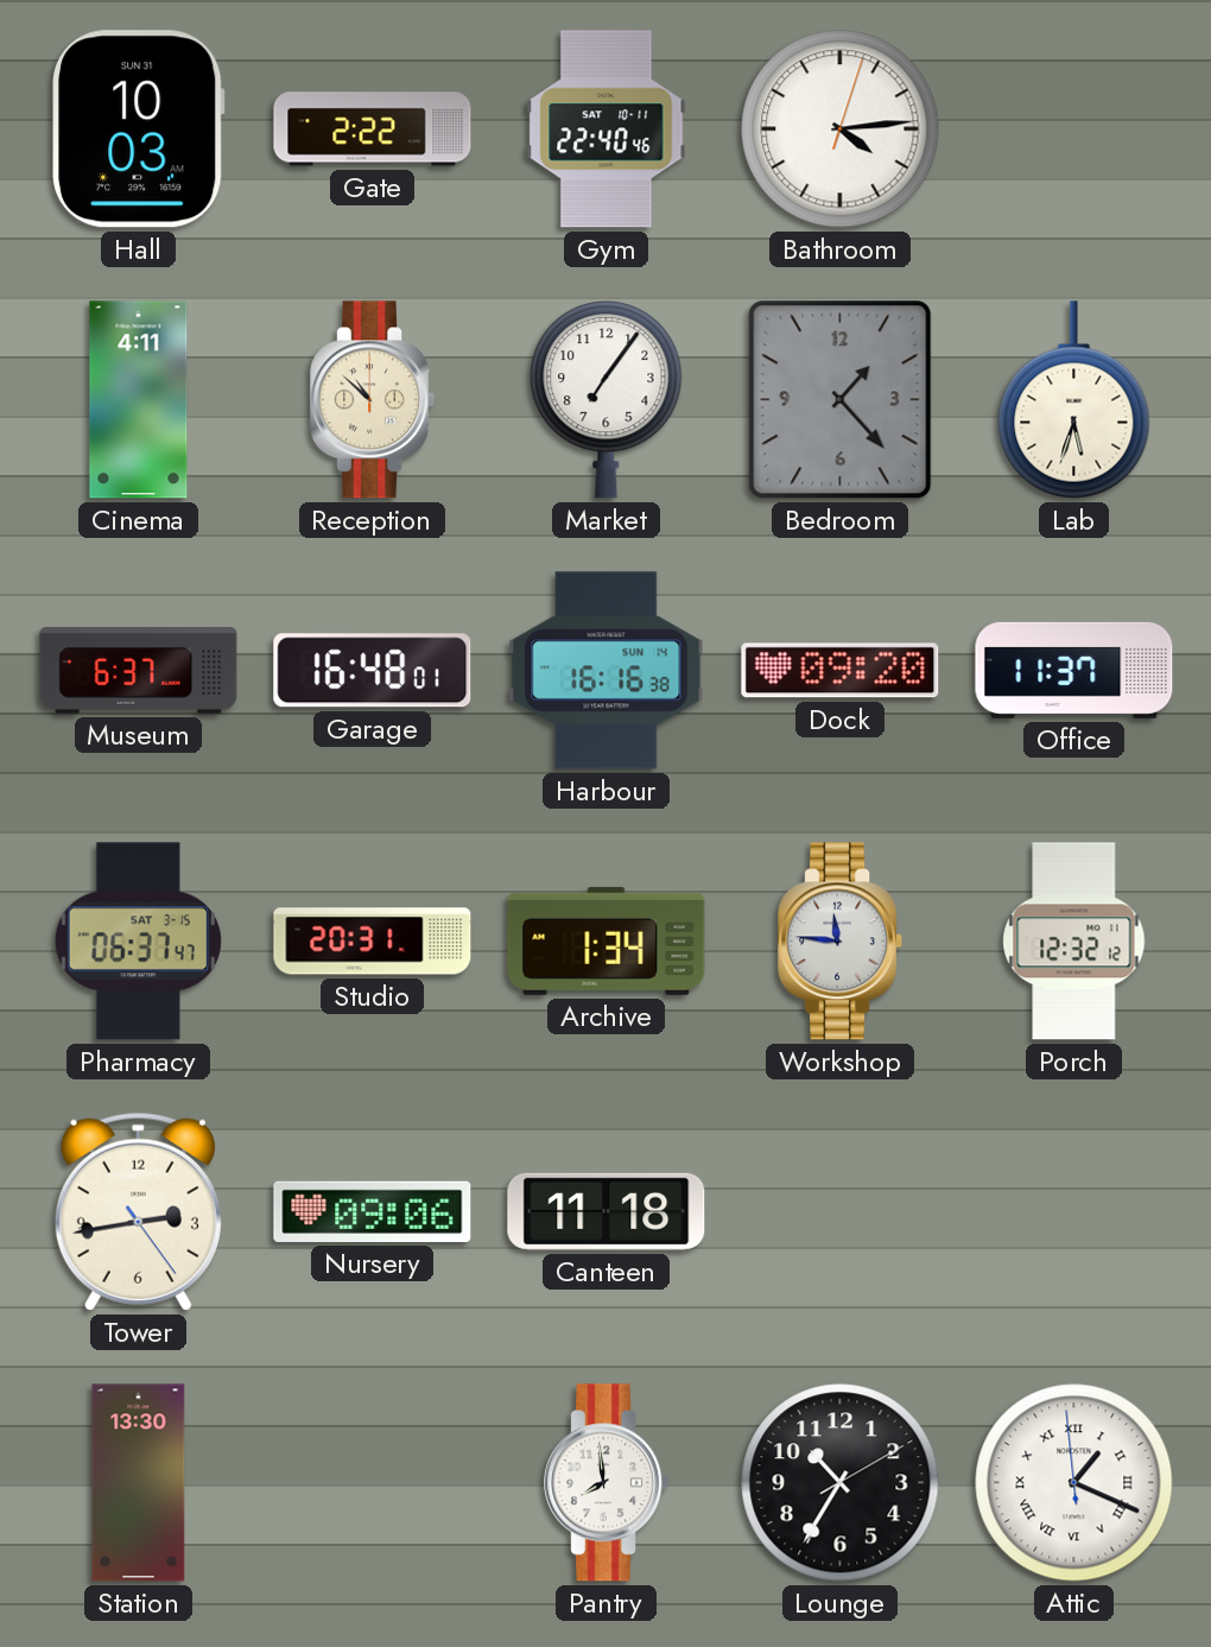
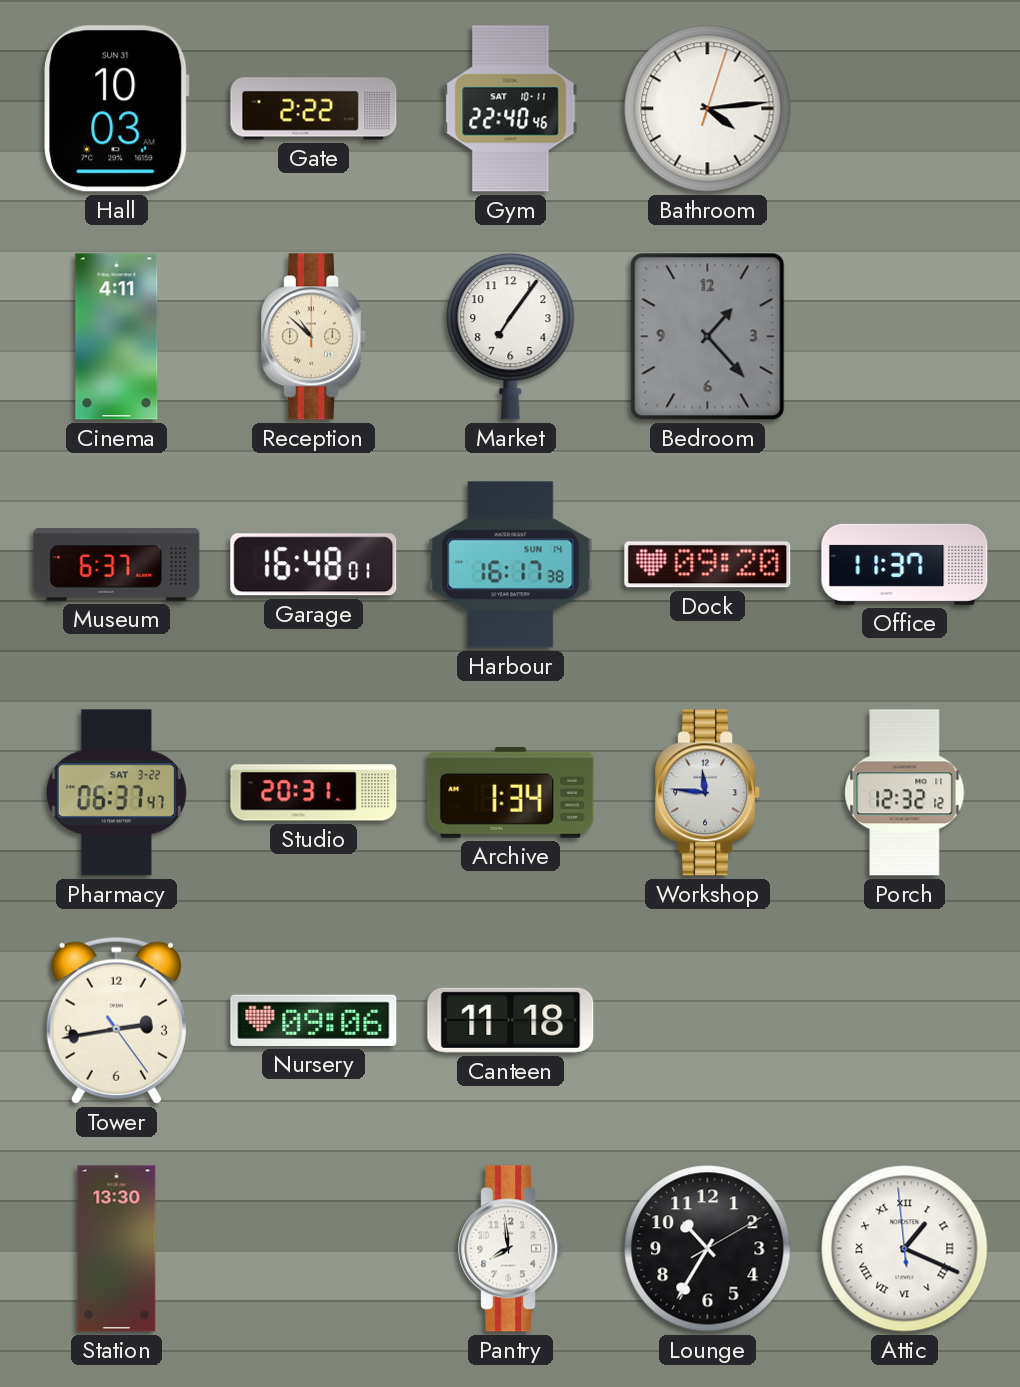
Lab: 5:33 -> none
Harbour: 16:16 -> 16:17
Pharmacy date: SAT 3-15 -> SAT 3-22
